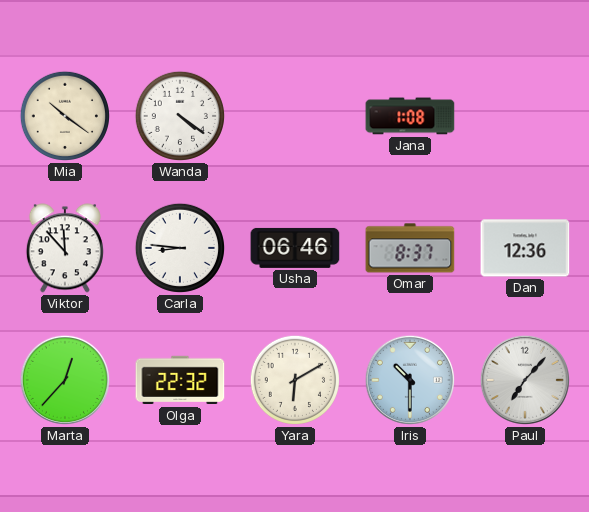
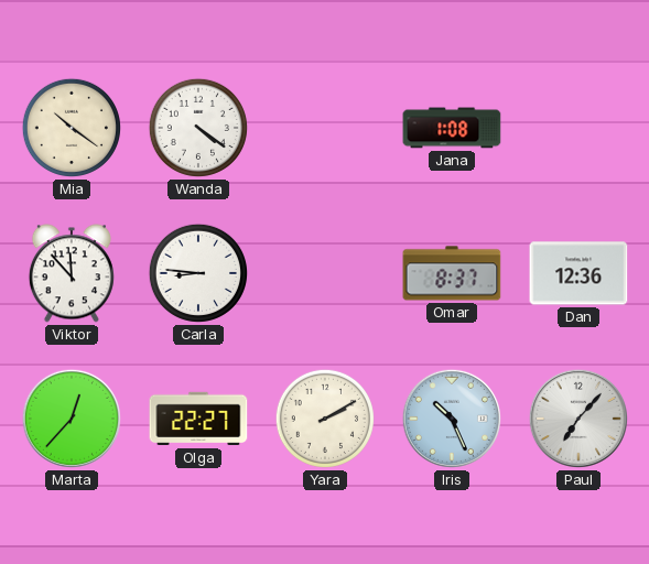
Usha: 06:46 -> none
Olga: 22:32 -> 22:27
Yara: 6:10 -> 2:10
Iris: 10:30 -> 10:26
